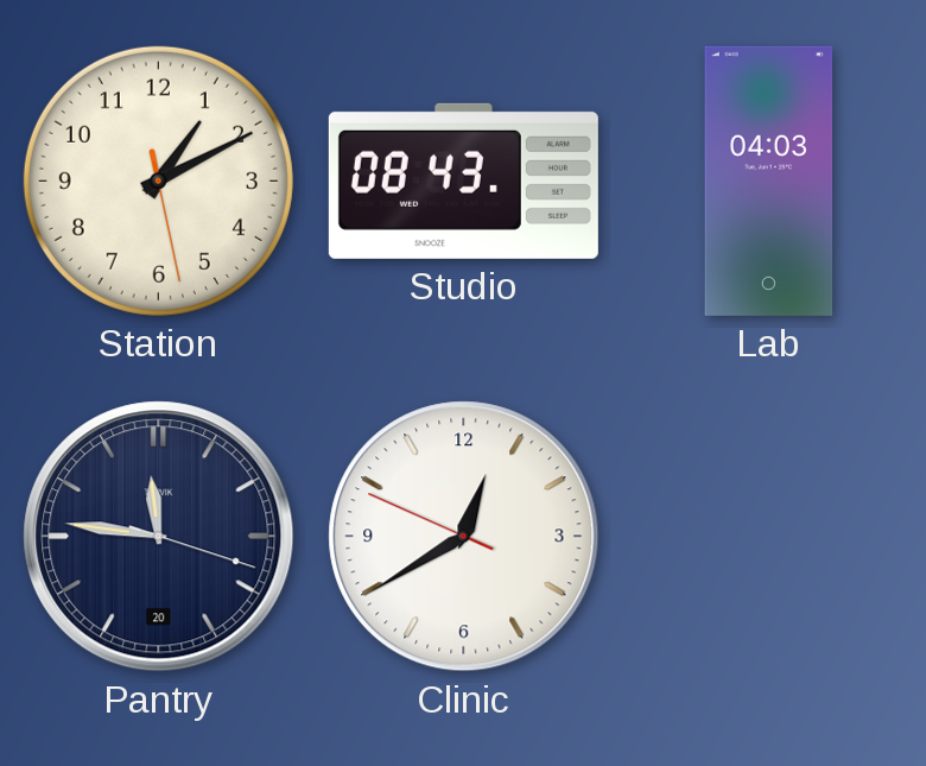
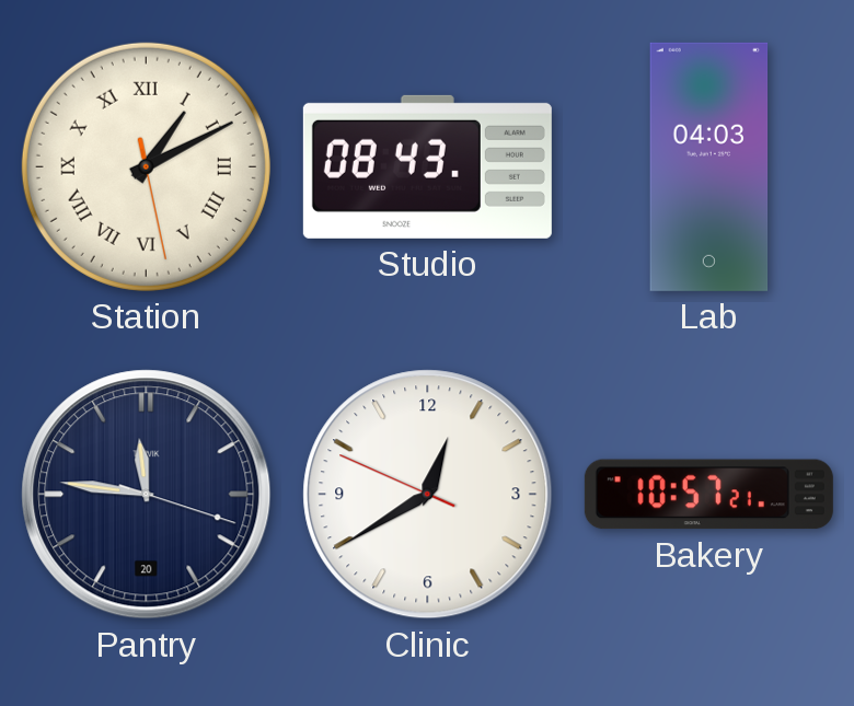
Station numerals: Arabic -> Roman
Bakery: none -> 10:57
